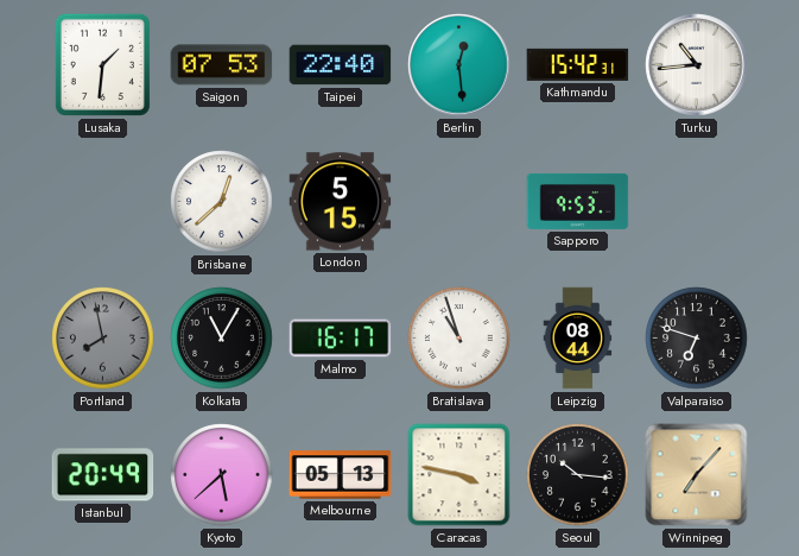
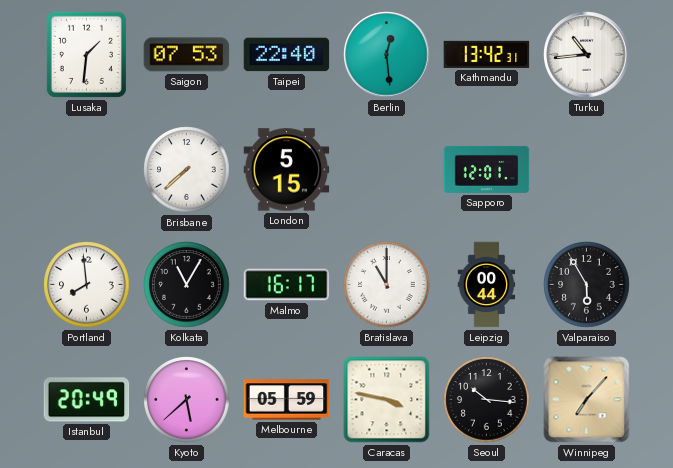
Kathmandu: 15:42 -> 13:42
Brisbane: 12:38 -> 7:38
Sapporo: 9:53 -> 12:01
Portland: 7:58 -> 7:59
Portland dial: grey -> white
Bratislava: 10:57 -> 11:00
Leipzig: 08:44 -> 00:44
Valparaiso: 6:48 -> 5:55
Melbourne: 05:13 -> 05:59
